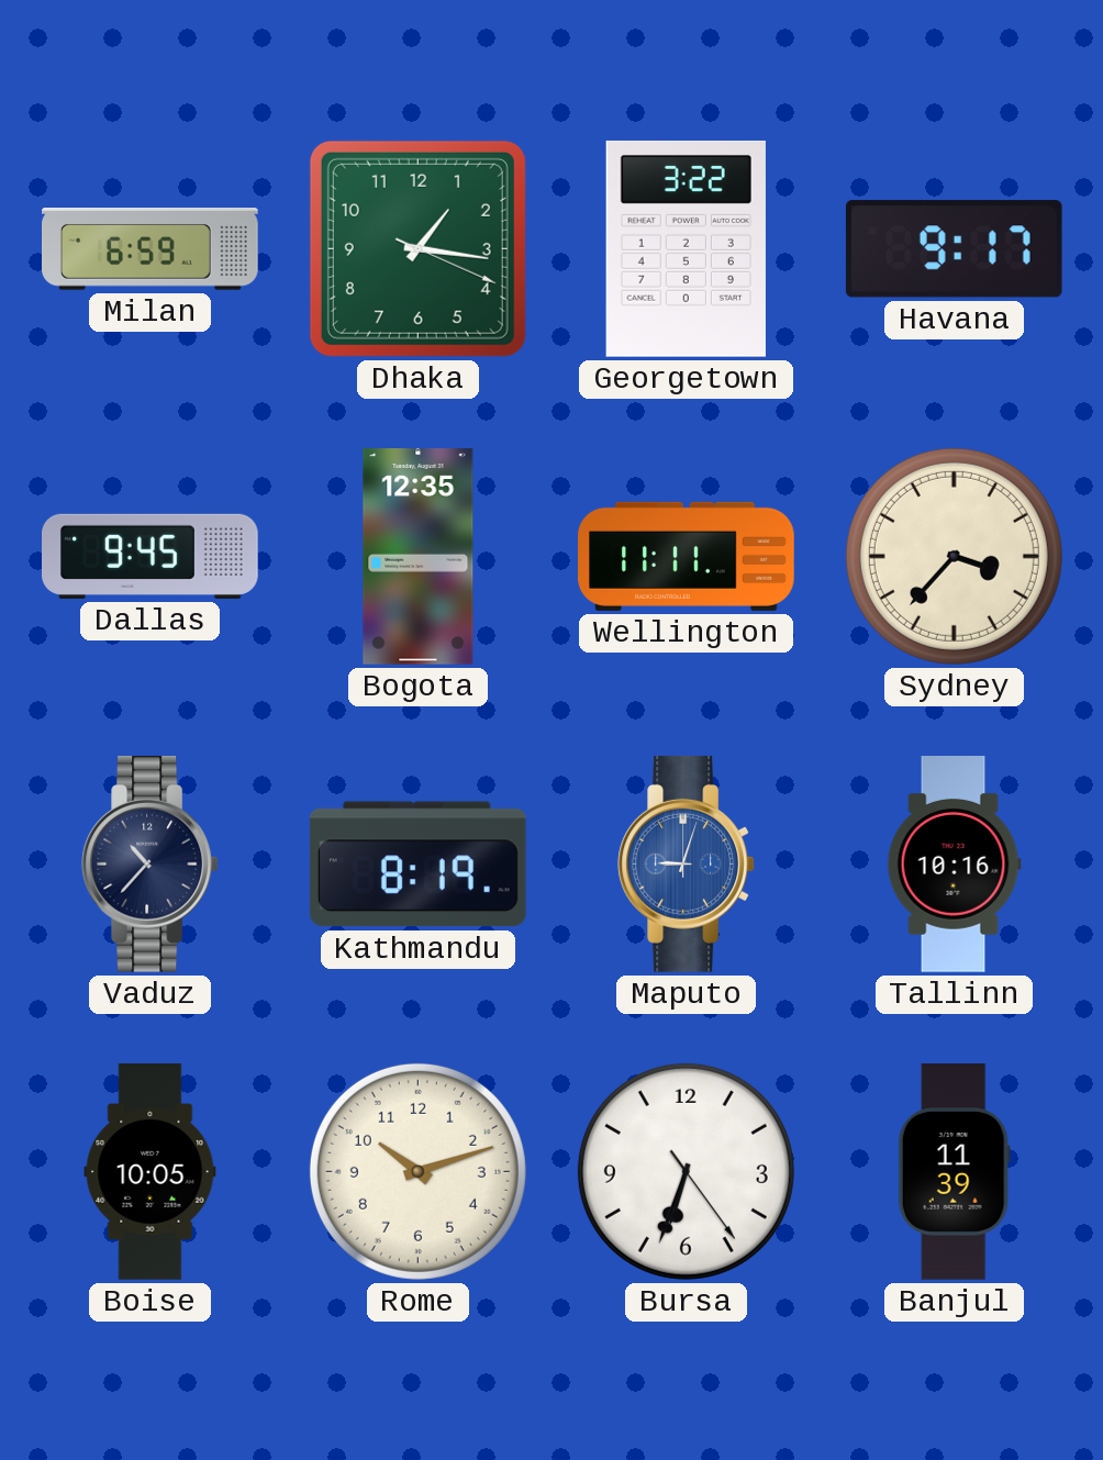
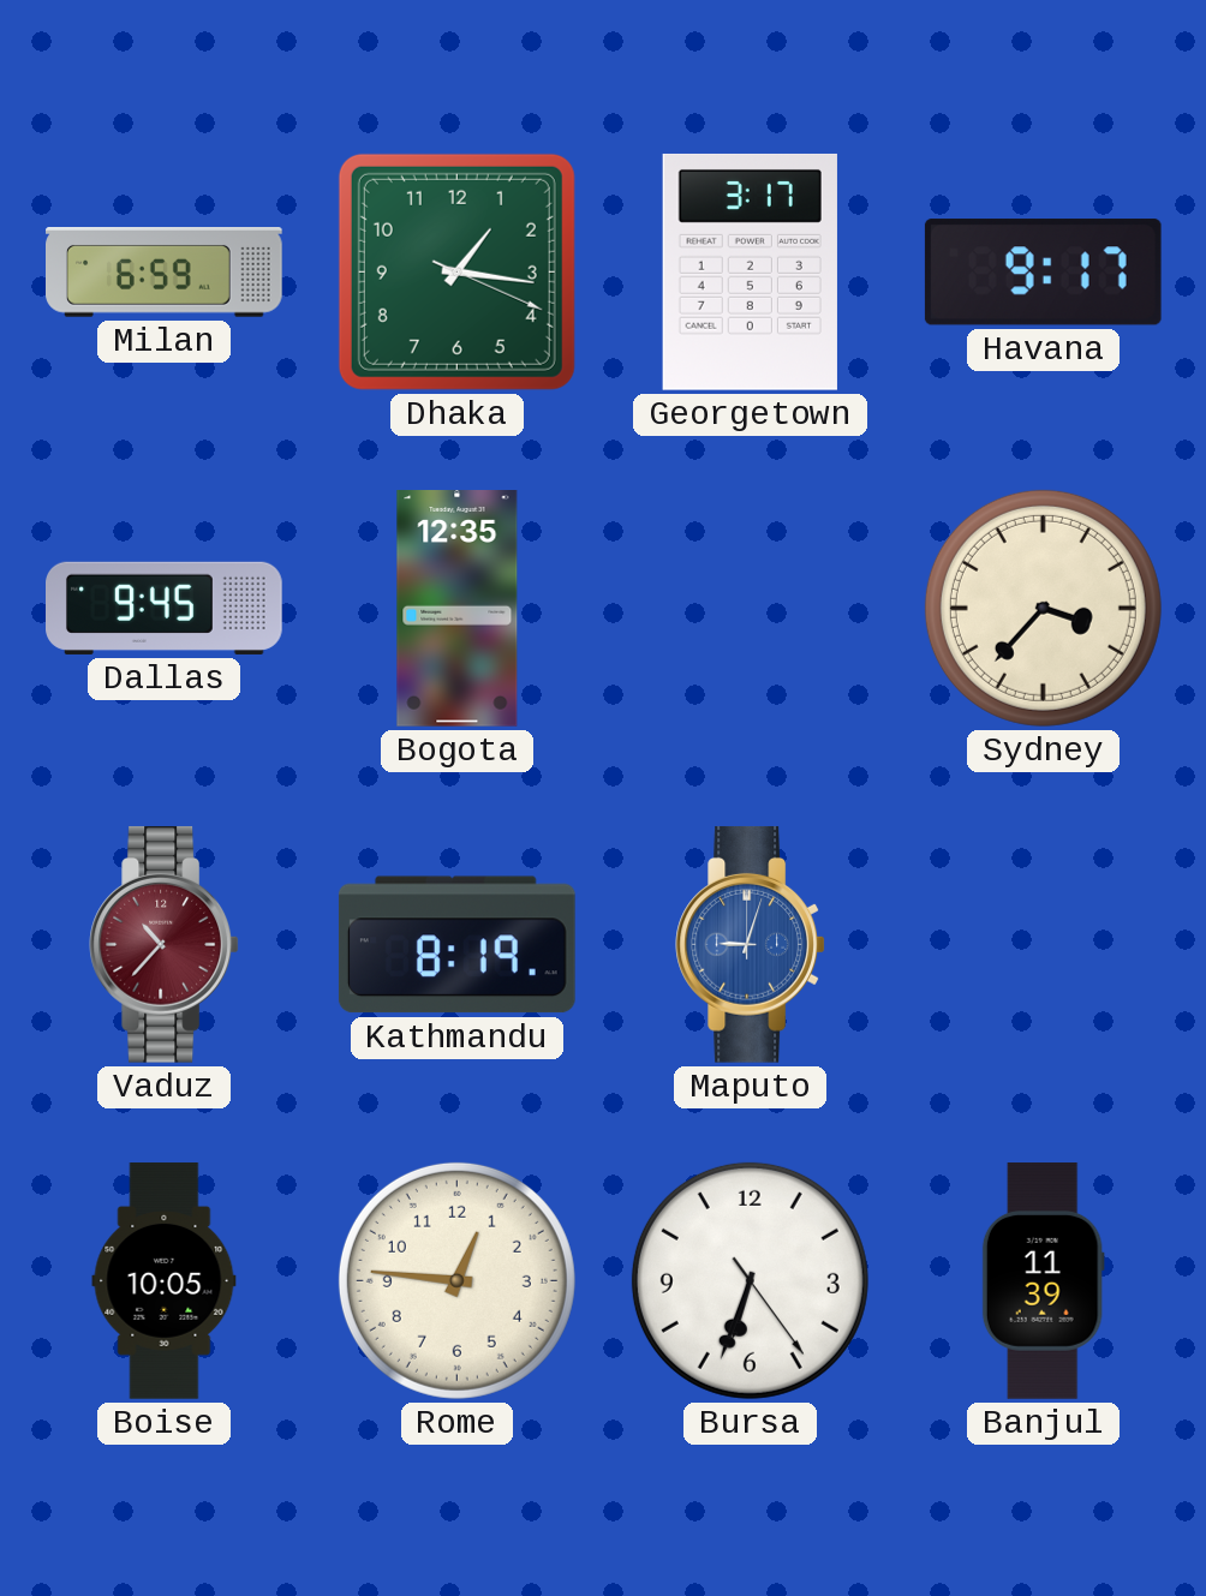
Georgetown: 3:22 -> 3:17
Wellington: 11:11 -> none
Vaduz dial: navy -> burgundy
Tallinn: 10:16 -> none
Rome: 10:12 -> 12:46
